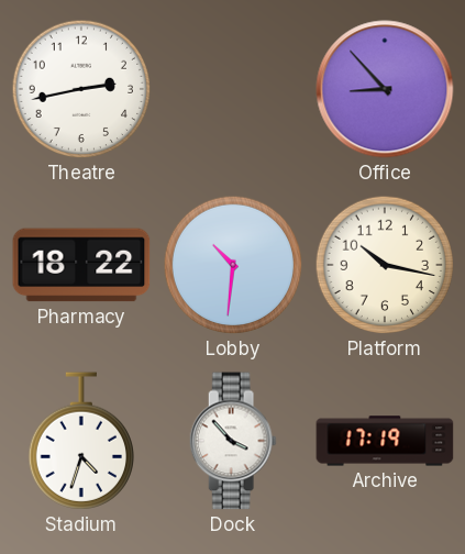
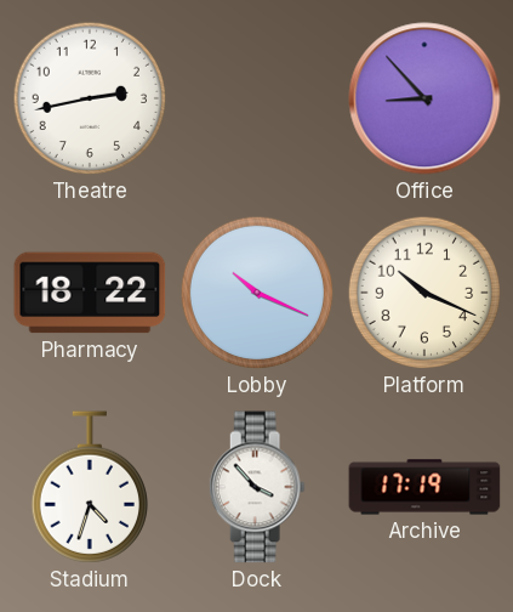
Lobby: 10:31 -> 10:19
Platform: 10:17 -> 10:19
